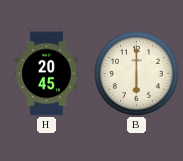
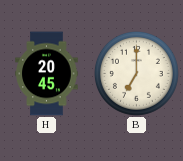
B: 6:00 -> 7:00
